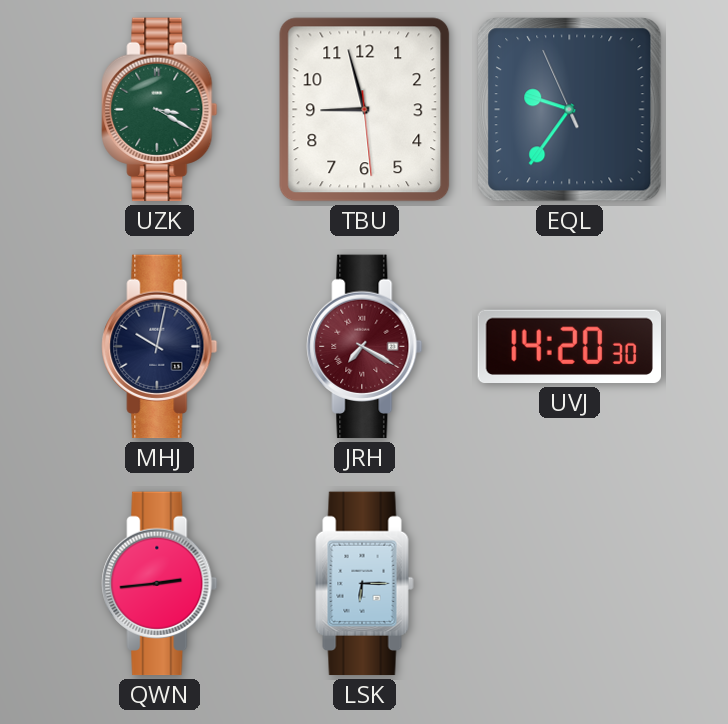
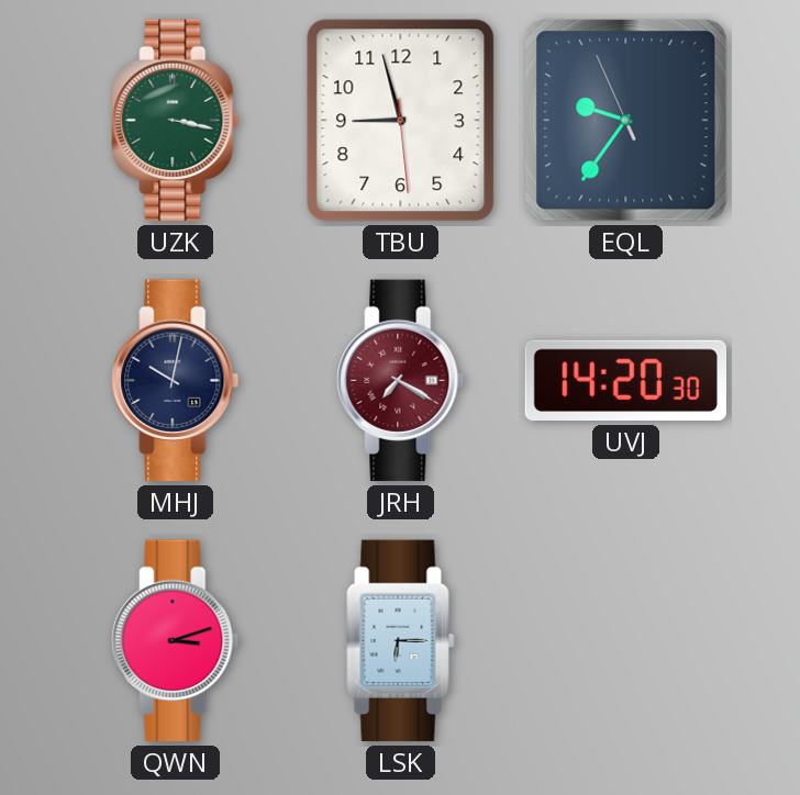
UZK: 3:20 -> 3:17
QWN: 2:44 -> 3:12
